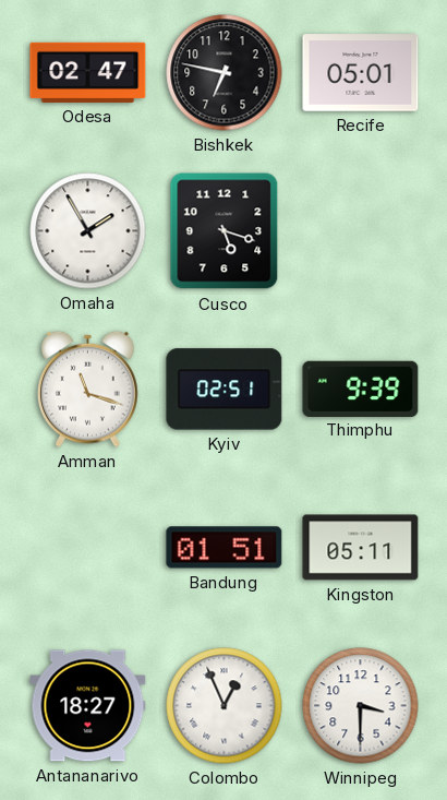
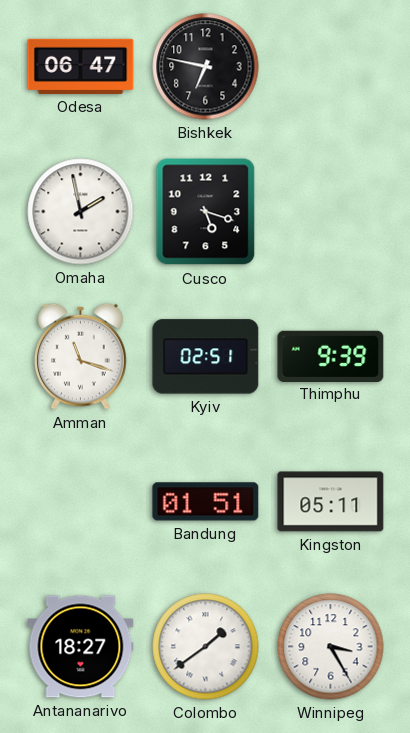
Odesa: 02:47 -> 06:47
Recife: 05:01 -> none
Omaha: 1:55 -> 1:58
Colombo: 12:56 -> 1:39
Winnipeg: 3:30 -> 3:25
